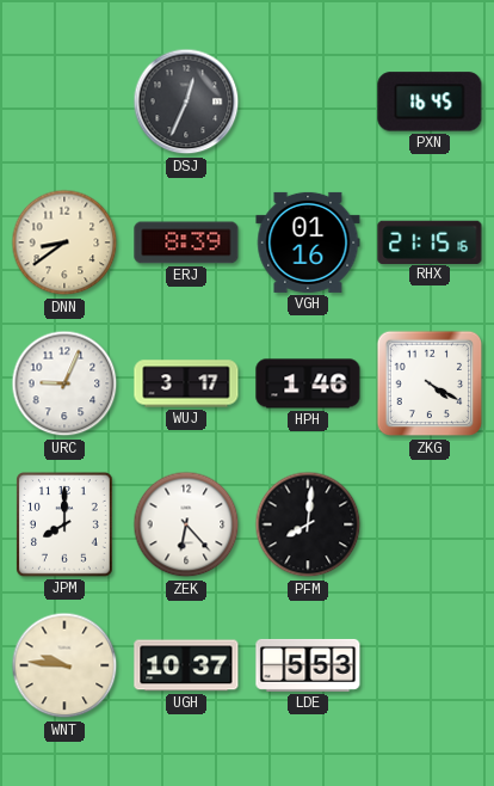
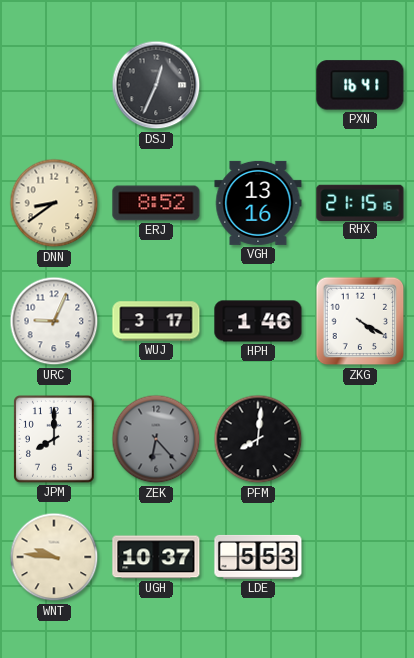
PXN: 16:45 -> 16:41
ERJ: 8:39 -> 8:52
VGH: 01:16 -> 13:16
ZEK dial: white -> grey
